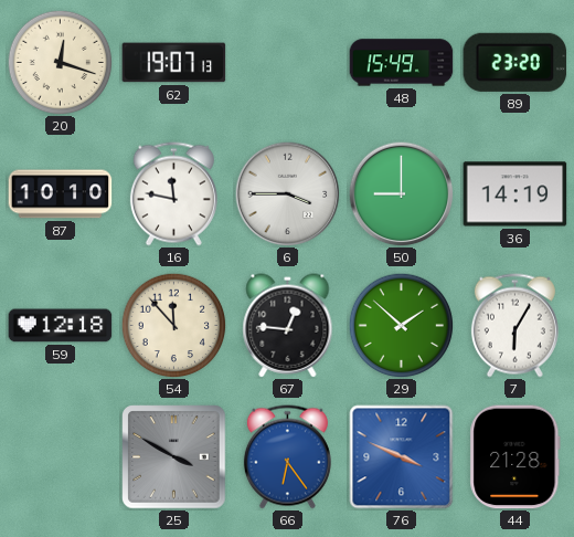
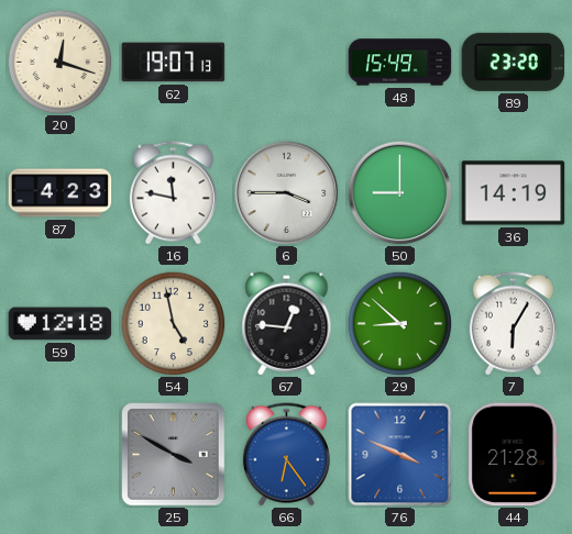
87: 10:10 -> 4:23
54: 11:53 -> 4:58
29: 1:52 -> 8:52
